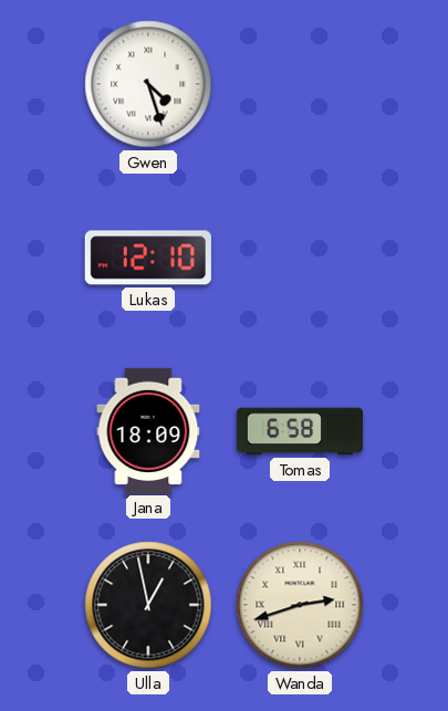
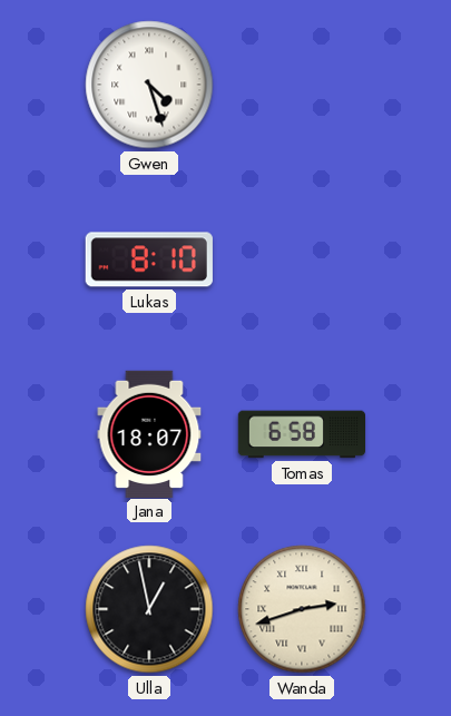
Lukas: 12:10 -> 8:10
Jana: 18:09 -> 18:07
